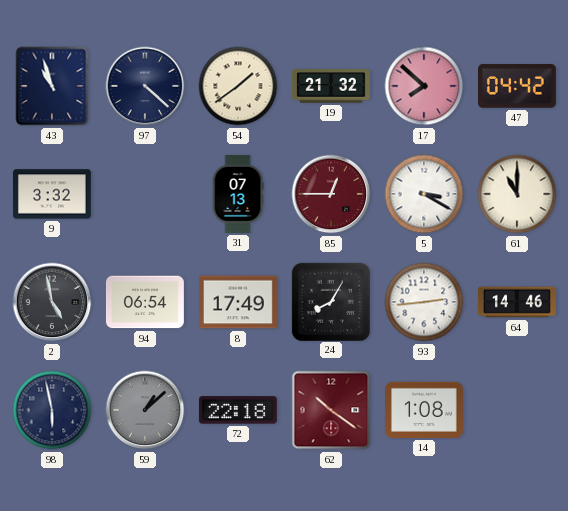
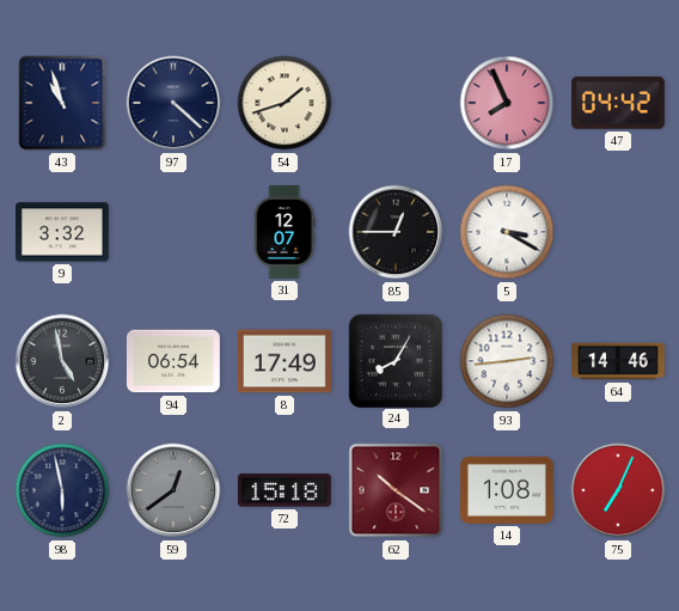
54: 1:39 -> 1:42
19: 21:32 -> none
17: 7:52 -> 7:56
31: 07:13 -> 12:07
85 dial: burgundy -> black
61: 11:00 -> none
59: 1:08 -> 12:39
72: 22:18 -> 15:18
75: none -> 7:04
